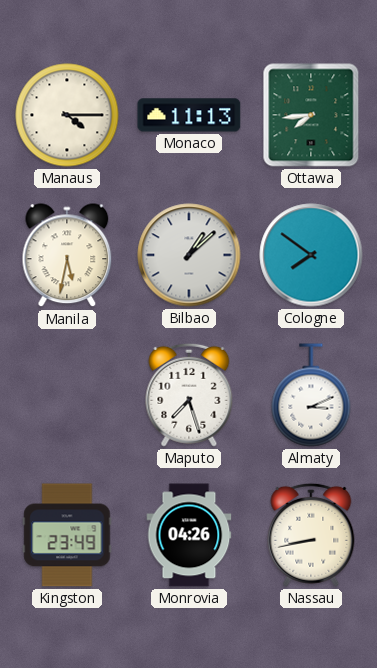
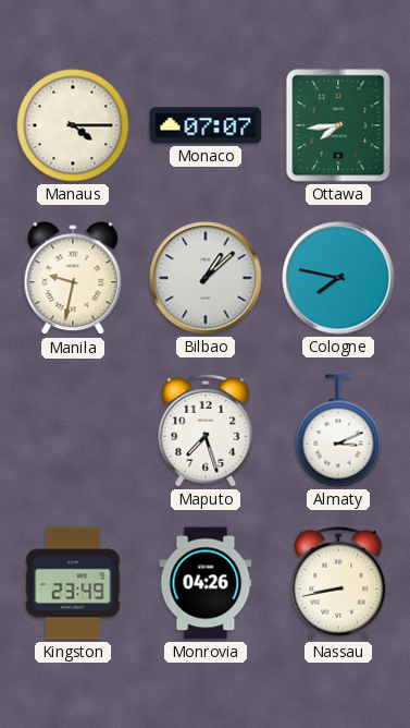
Monaco: 11:13 -> 07:07
Manila: 5:32 -> 9:32
Cologne: 7:51 -> 7:47
